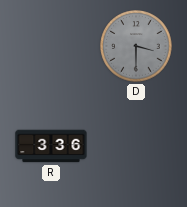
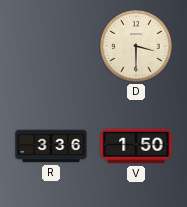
D dial: grey -> cream
V: none -> 1:50
